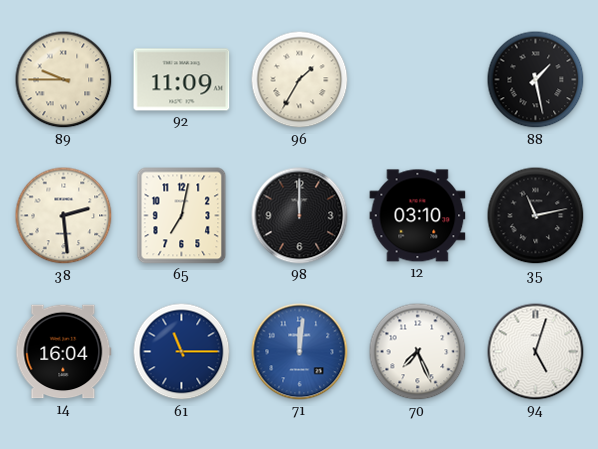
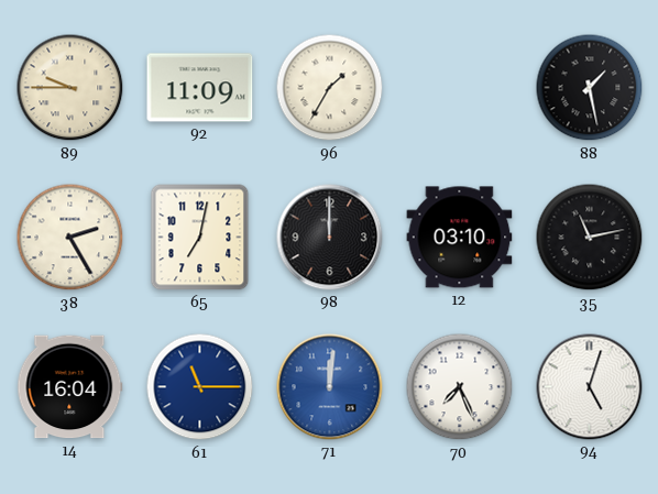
38: 2:29 -> 2:25
